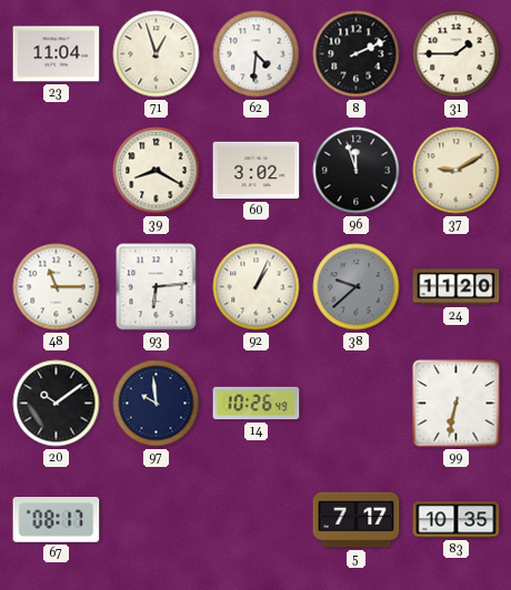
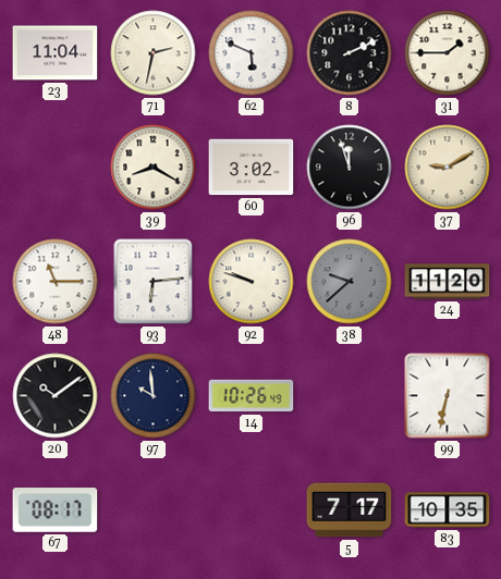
71: 12:57 -> 2:32
62: 4:31 -> 5:49
92: 1:04 -> 9:48
